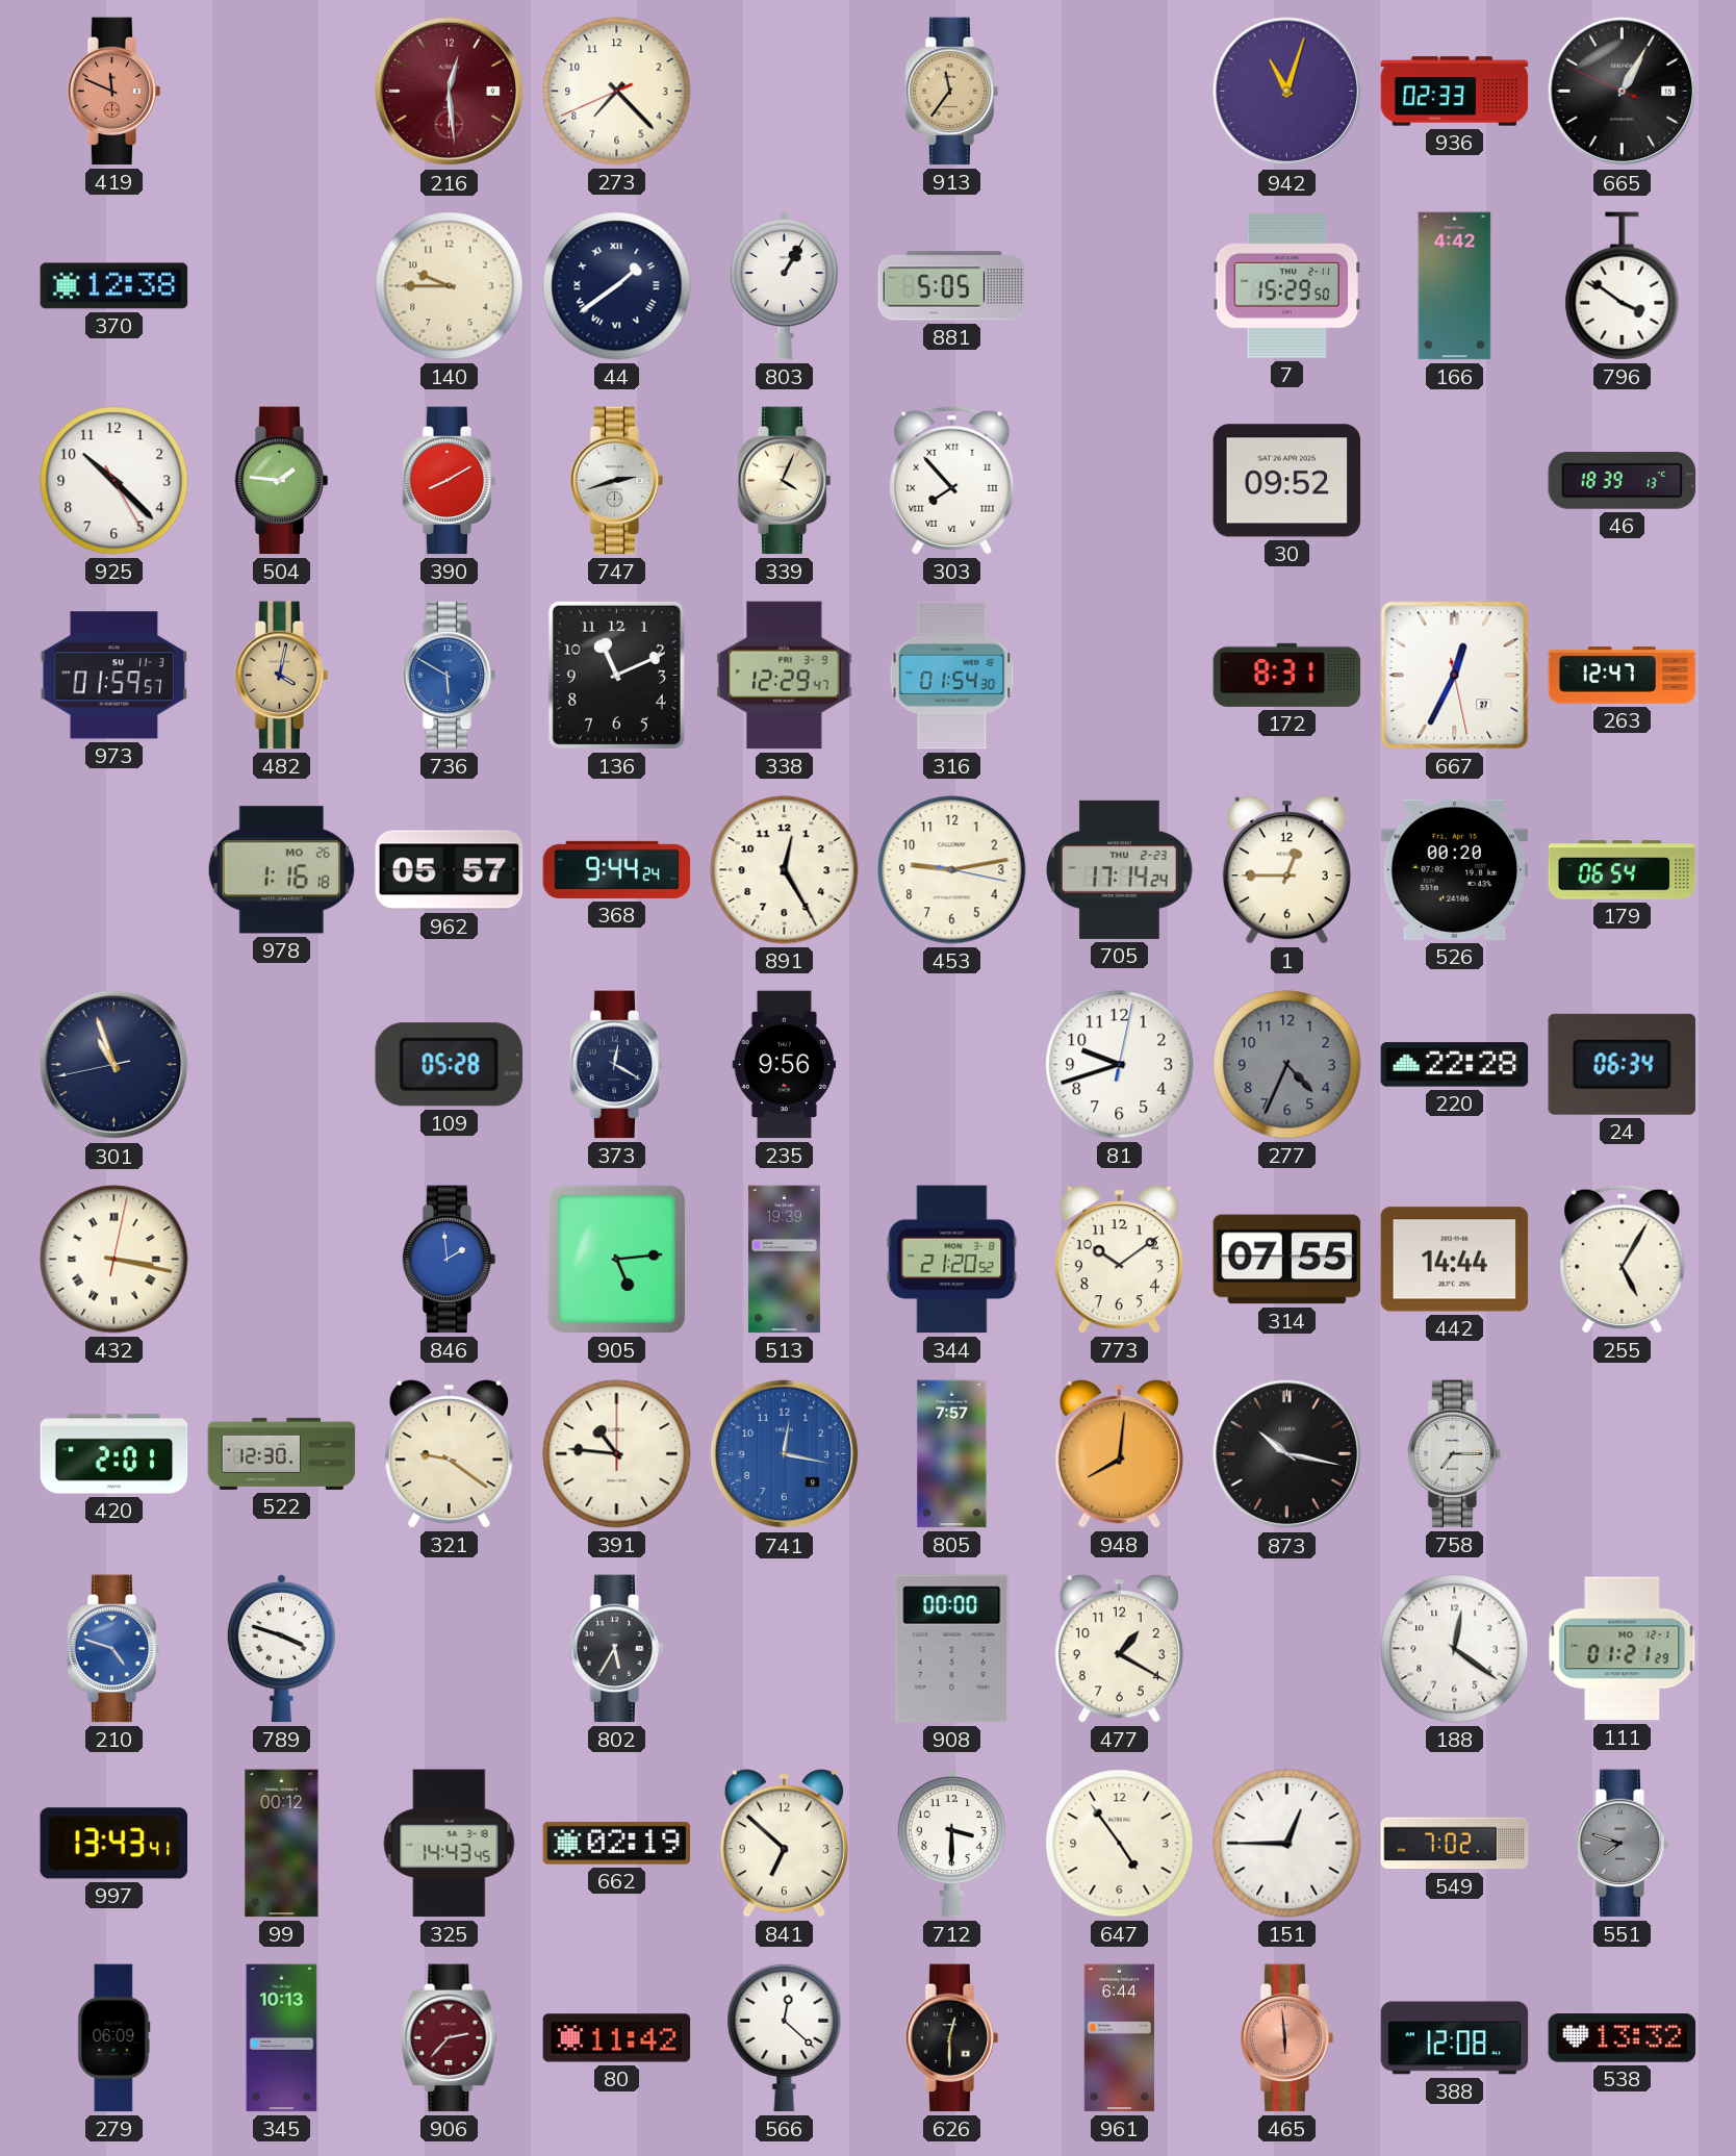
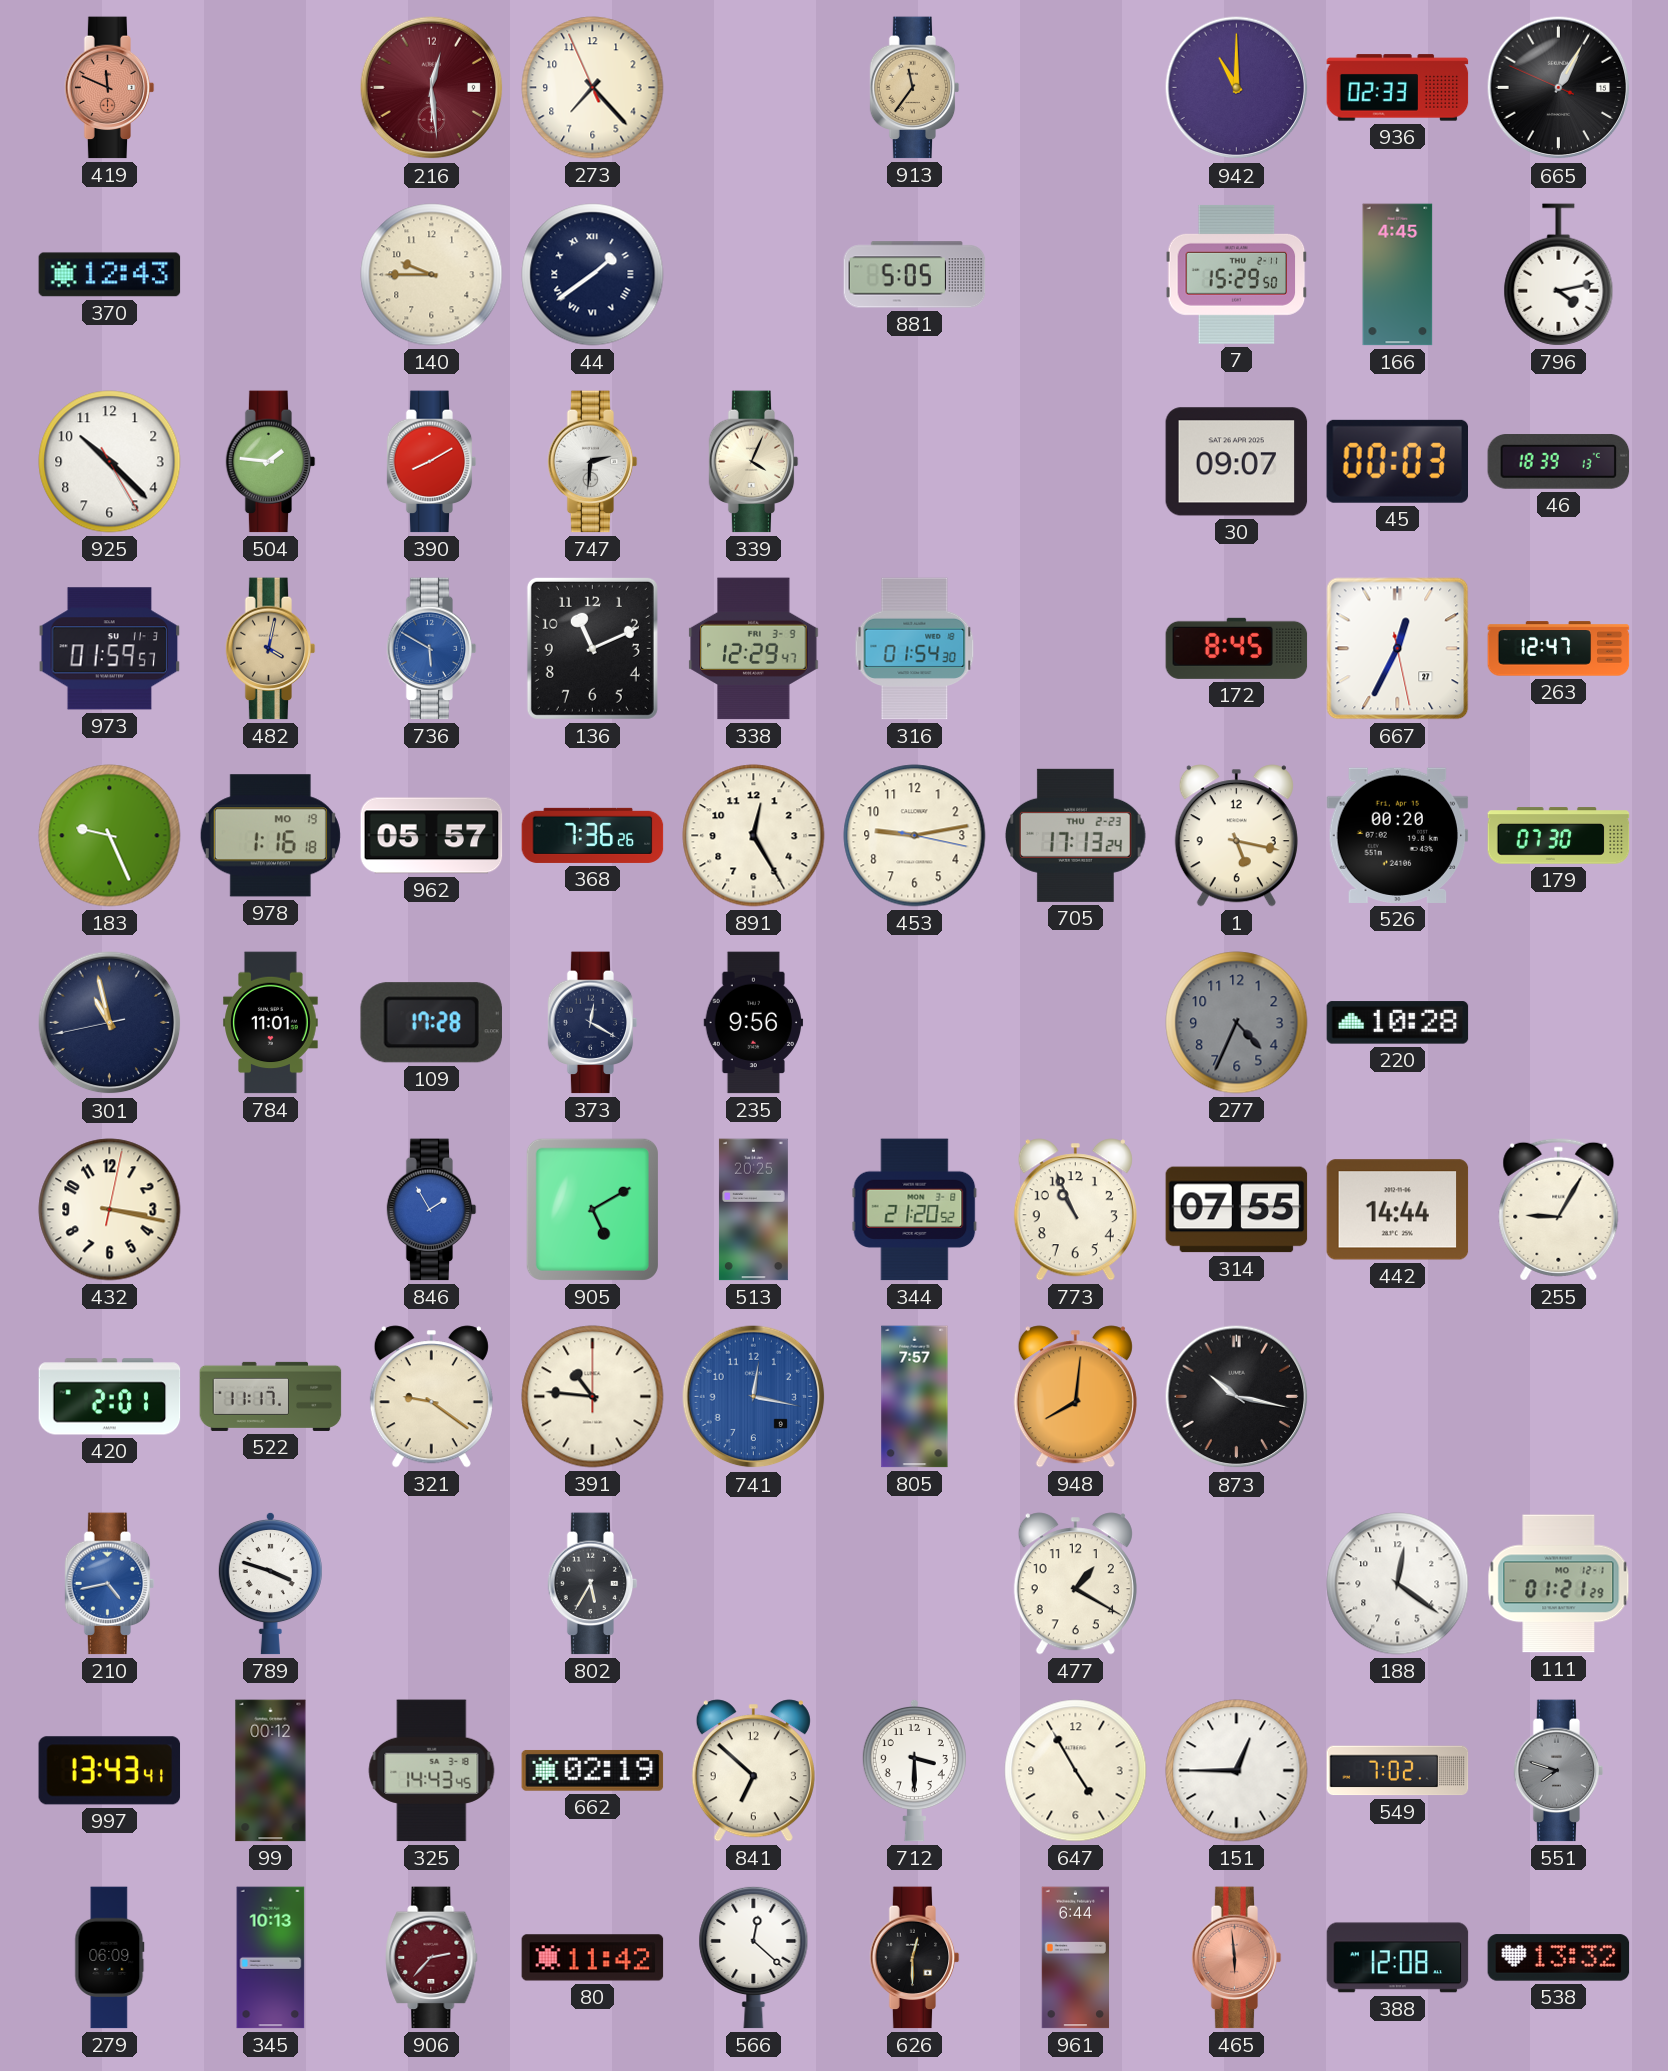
273: 7:22:41 -> 7:22:56
942: 11:03 -> 11:00
370: 12:38 -> 12:43
803: 1:05 -> none
166: 4:42 -> 4:45
796: 3:51 -> 4:13
747: 2:42 -> 2:31
303: 7:53 -> none
30: 09:52 -> 09:07
45: none -> 00:03
172: 8:31 -> 8:45
183: none -> 9:26
978 date: MO 26 -> MO 19
368: 9:44 -> 7:36
705: 17:14 -> 17:13
1: 12:45 -> 5:17
179: 06:54 -> 07:30
301: 10:56 -> 10:57
784: none -> 11:01
109: 05:28 -> 17:28
81: 9:42 -> none
220: 22:28 -> 10:28
24: 06:34 -> none
432 numerals: Roman -> Arabic
846: 1:59 -> 1:55
905: 5:14 -> 5:10
513: 19:39 -> 20:25
773: 10:09 -> 10:56
255: 5:05 -> 9:05
522: 12:30 -> 11:17
758: 7:15 -> none
210: 4:48 -> 4:43
908: 00:00 -> none
647: 4:54 -> 4:55
